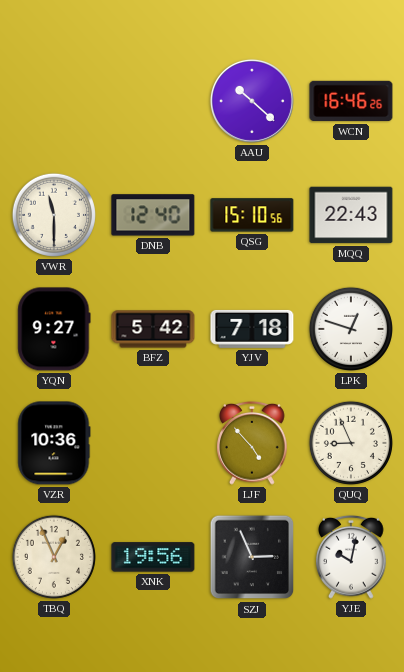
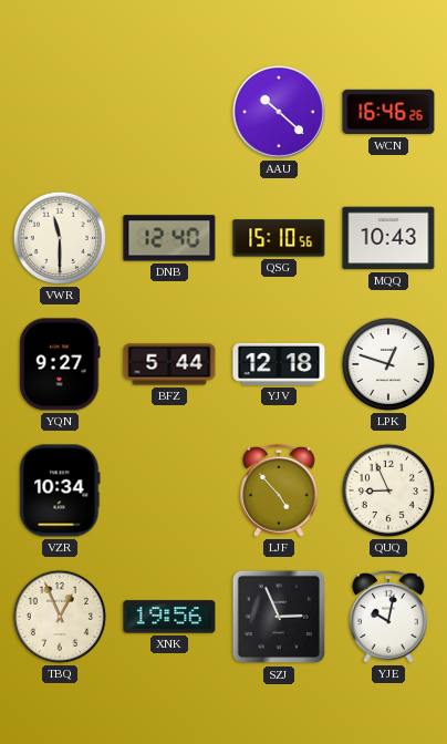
MQQ: 22:43 -> 10:43
BFZ: 5:42 -> 5:44
YJV: 7:18 -> 12:18
VZR: 10:36 -> 10:34
